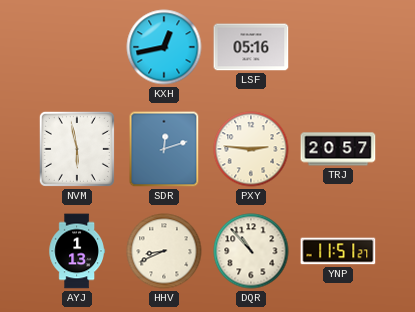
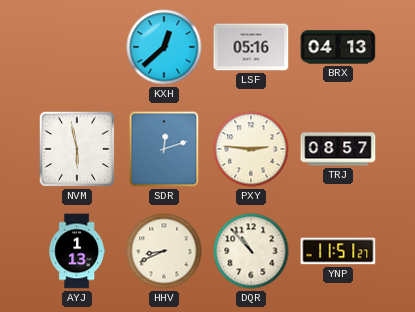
KXH: 12:43 -> 12:38
BRX: none -> 04:13
TRJ: 20:57 -> 08:57
